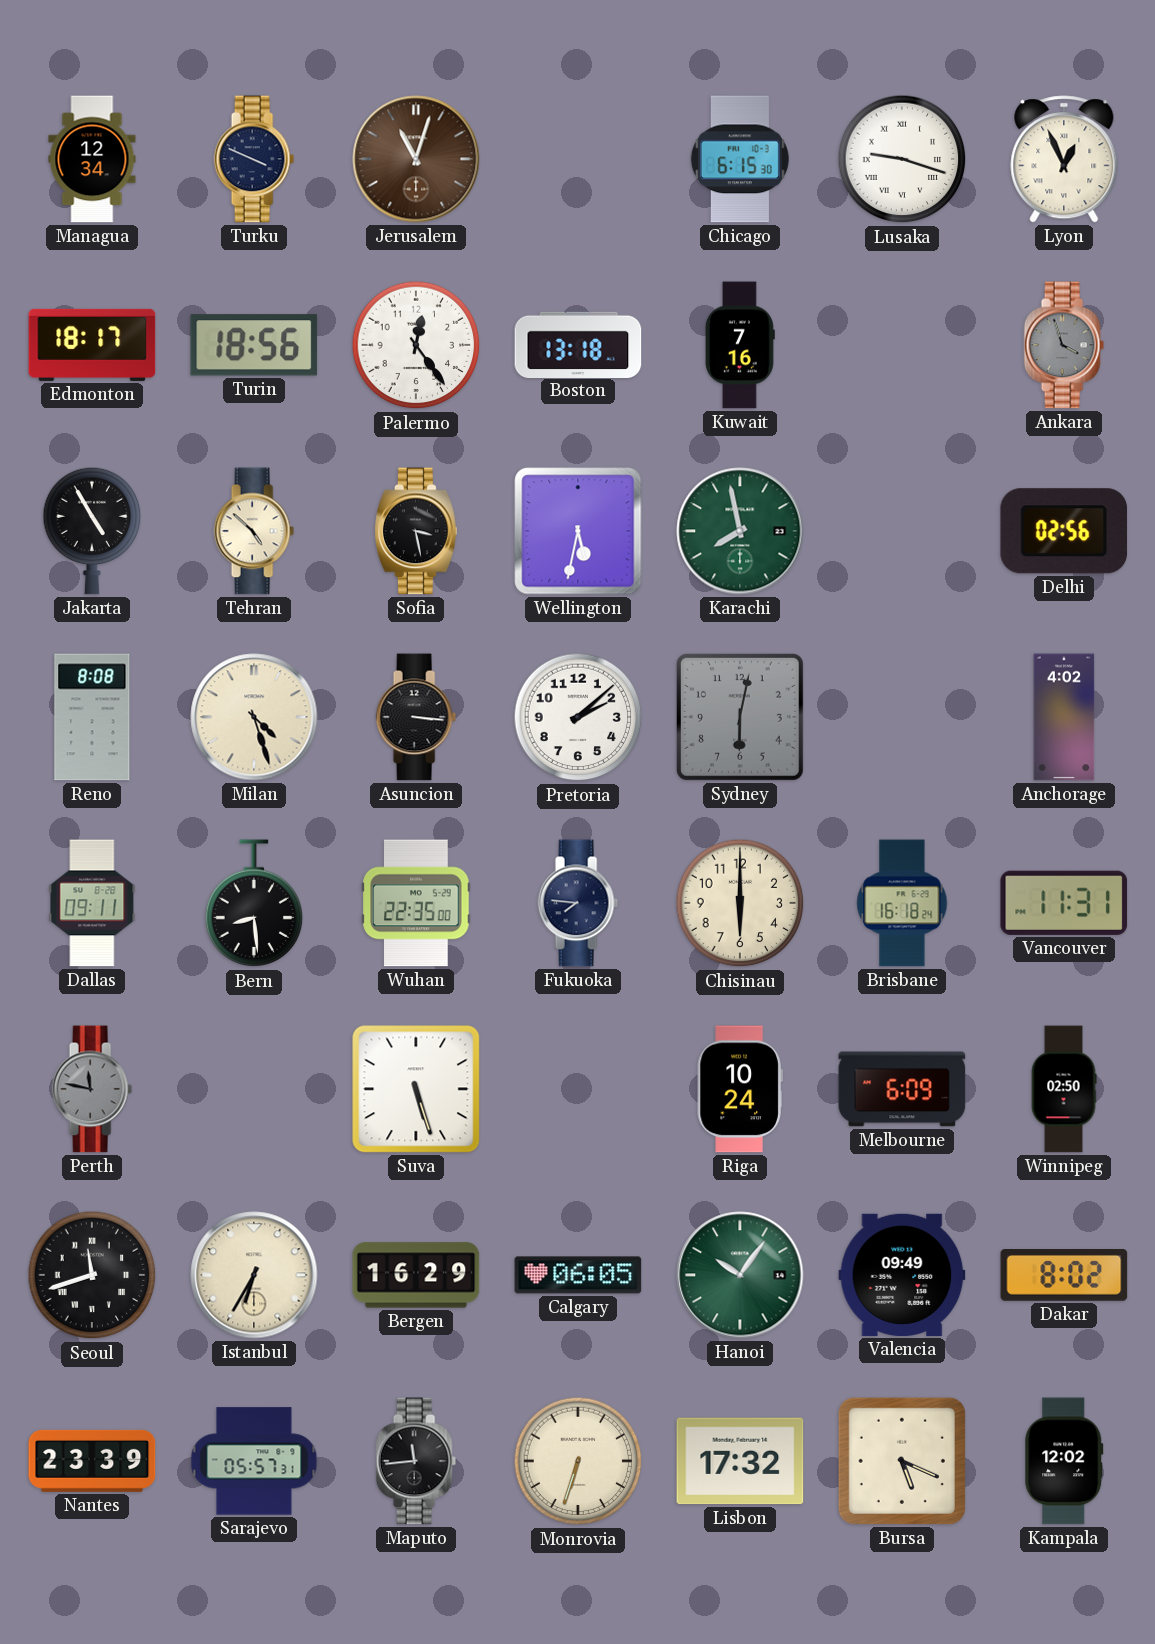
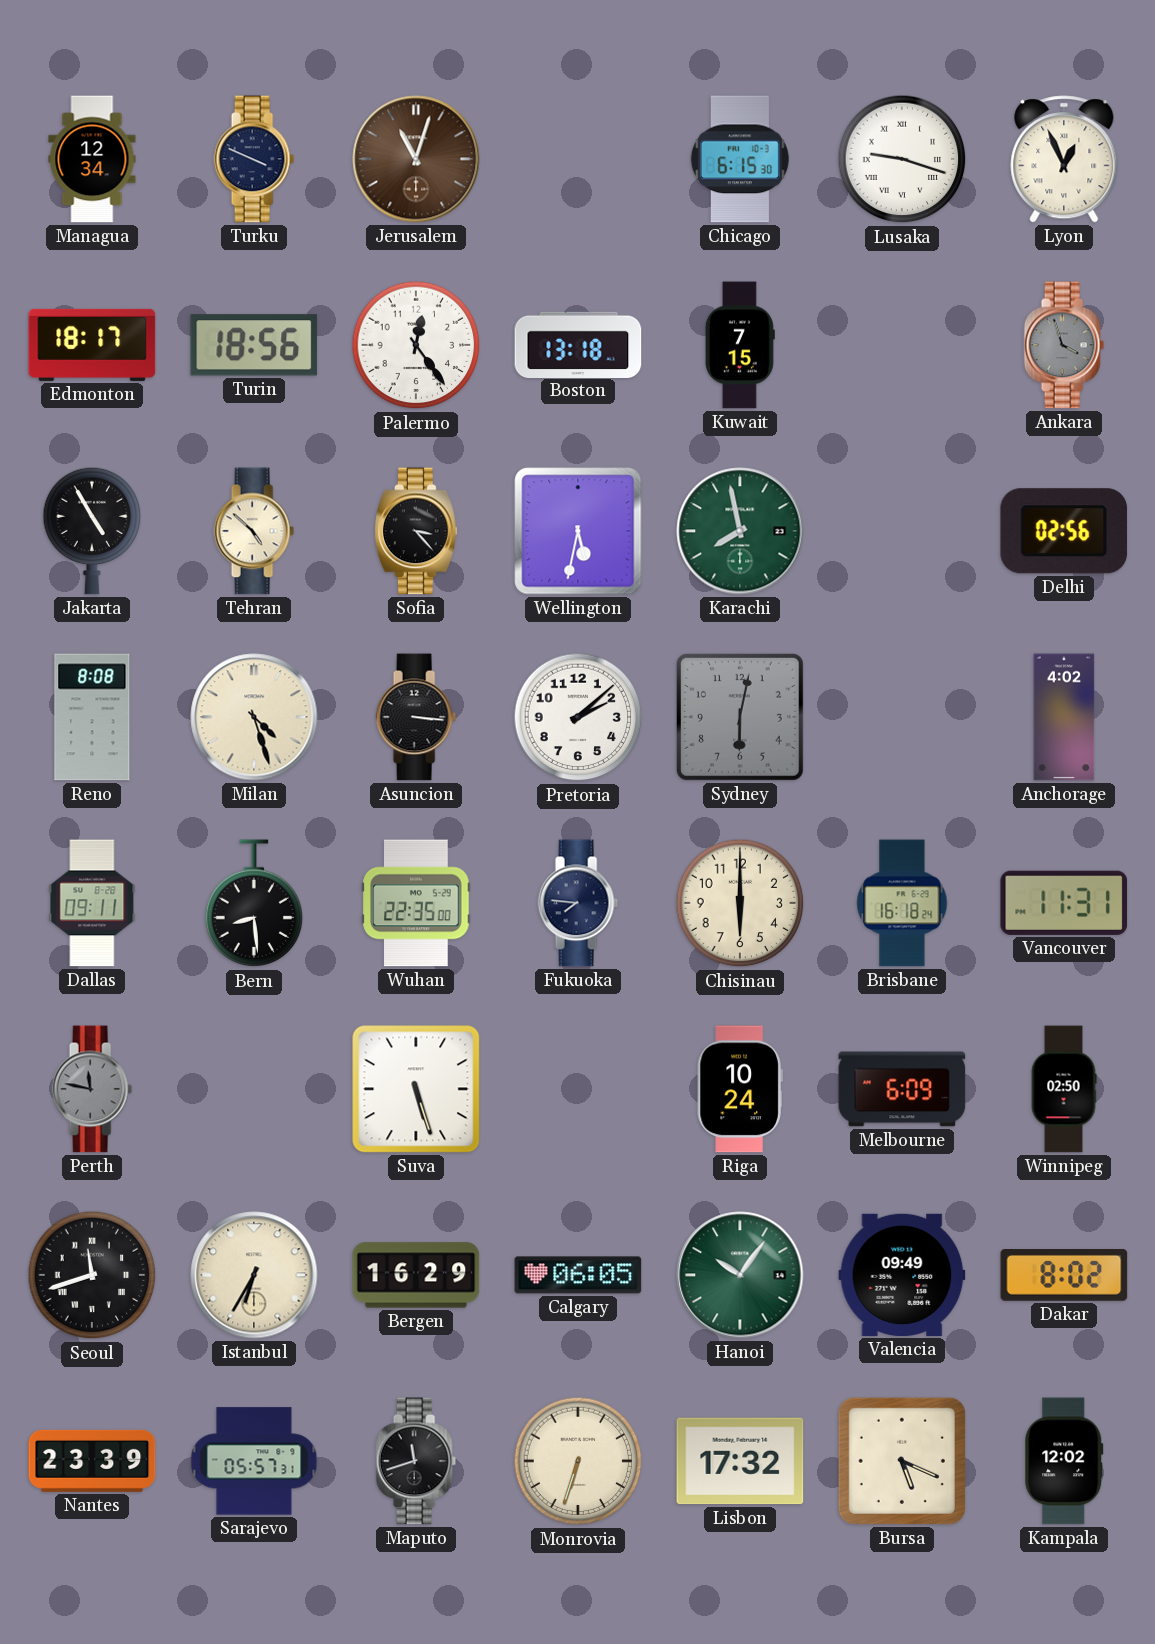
Kuwait: 7:16 -> 7:15
Sofia: 3:28 -> 3:23
Maputo: 11:44 -> 11:42
